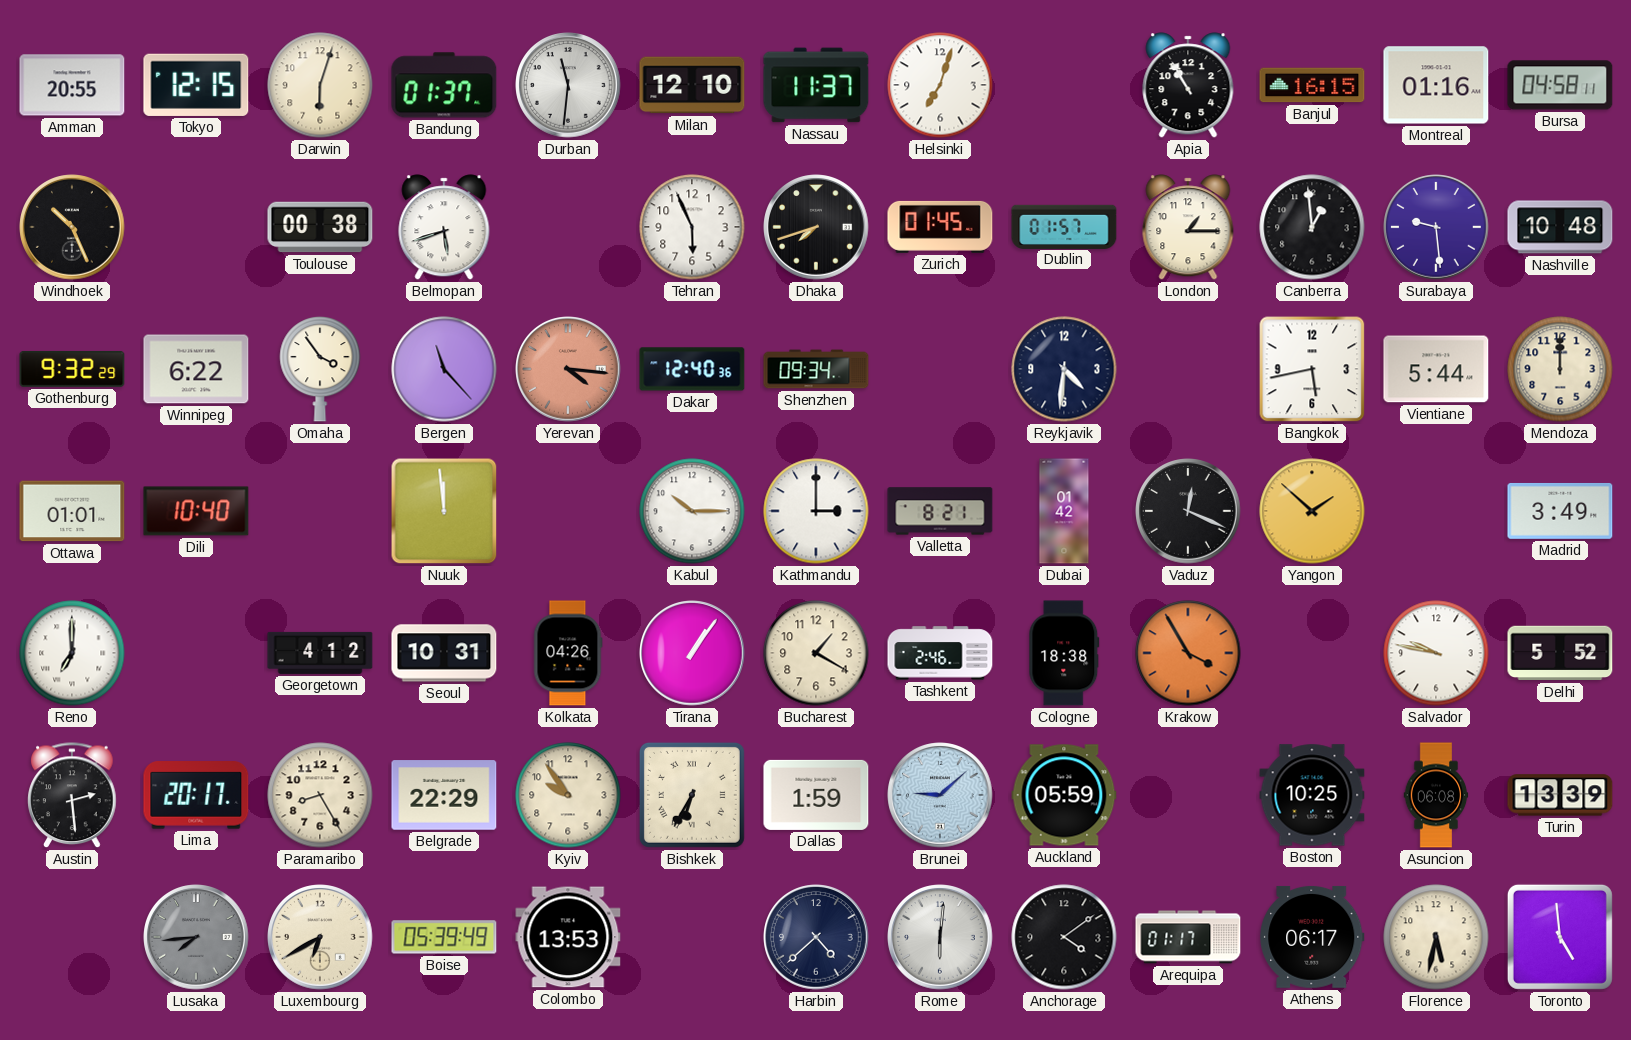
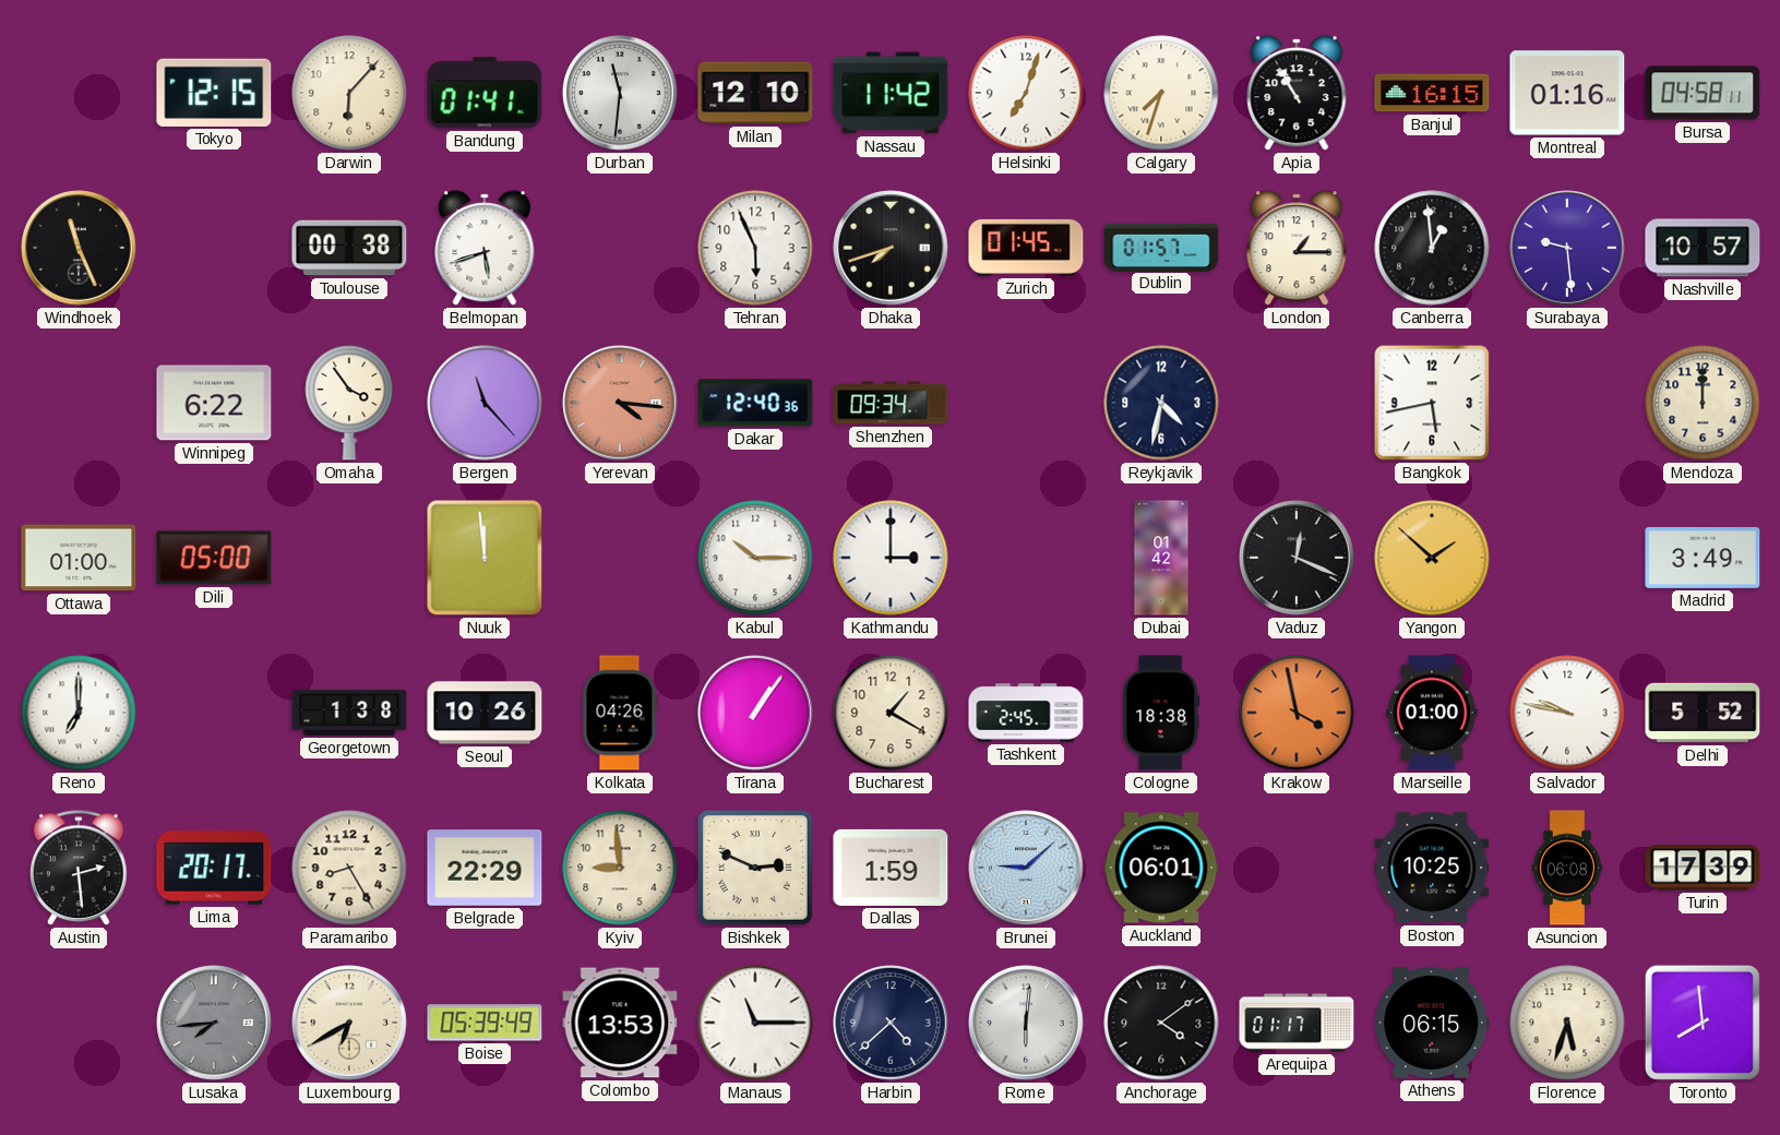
Amman: 20:55 -> none
Darwin: 6:03 -> 6:07
Bandung: 01:37 -> 01:41
Nassau: 11:37 -> 11:42
Calgary: none -> 7:33
Windhoek: 10:26 -> 11:26
Nashville: 10:48 -> 10:57
Gothenburg: 9:32 -> none
Reykjavik: 4:31 -> 4:32
Vientiane: 5:44 -> none
Ottawa: 01:01 -> 01:00
Dili: 10:40 -> 05:00
Valletta: 8:21 -> none
Georgetown: 4:12 -> 1:38
Seoul: 10:31 -> 10:26
Tashkent: 2:46 -> 2:45
Krakow: 3:55 -> 3:58
Marseille: none -> 01:00
Kyiv: 9:54 -> 8:59
Bishkek: 6:35 -> 2:49
Auckland: 05:59 -> 06:01
Turin: 13:39 -> 17:39
Manaus: none -> 11:15
Athens: 06:17 -> 06:15
Florence: 5:32 -> 5:33
Toronto: 4:59 -> 7:59
